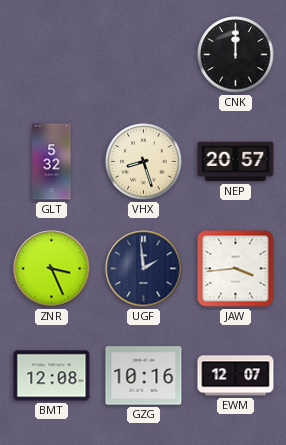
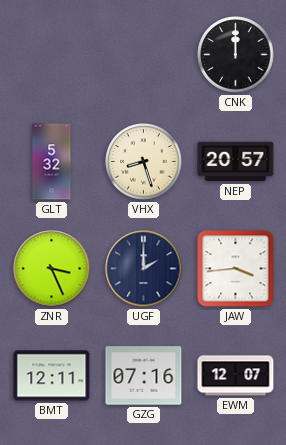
UGF: 1:59 -> 2:00
BMT: 12:08 -> 12:11
GZG: 10:16 -> 07:16
